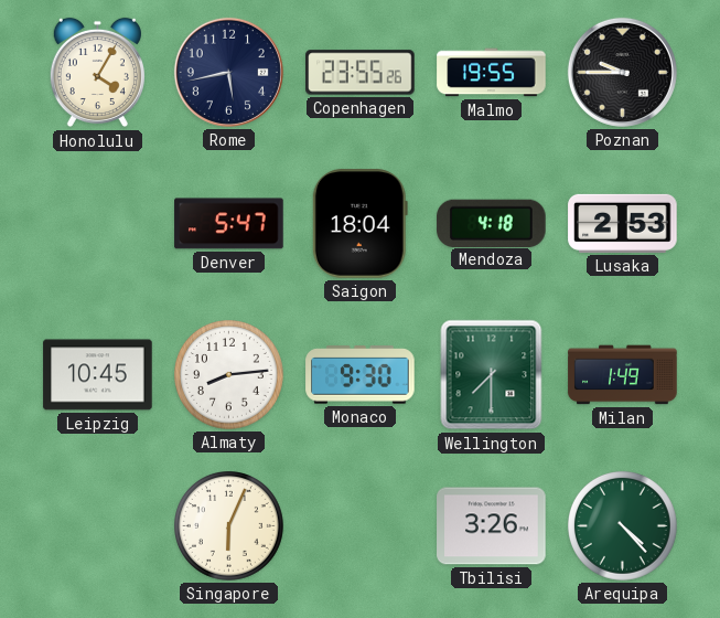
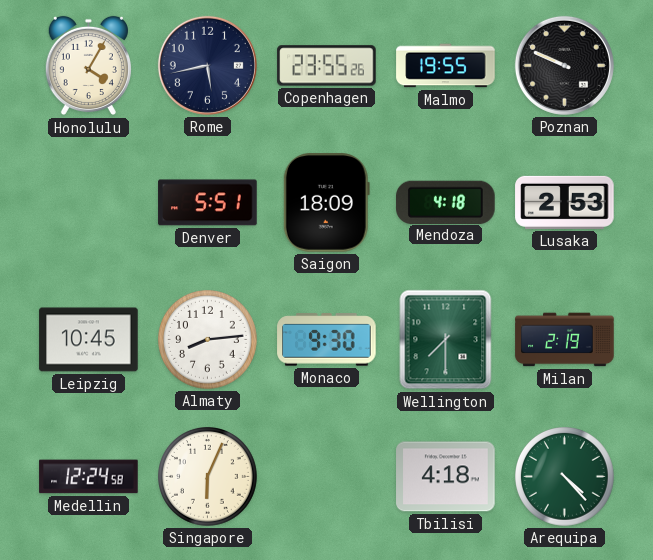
Poznan: 9:45 -> 9:49
Denver: 5:47 -> 5:51
Saigon: 18:04 -> 18:09
Milan: 1:49 -> 2:19
Medellin: none -> 12:24
Tbilisi: 3:26 -> 4:18
